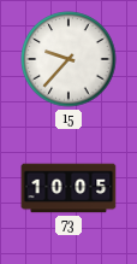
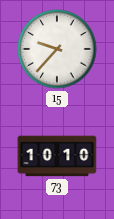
73: 10:05 -> 10:10
